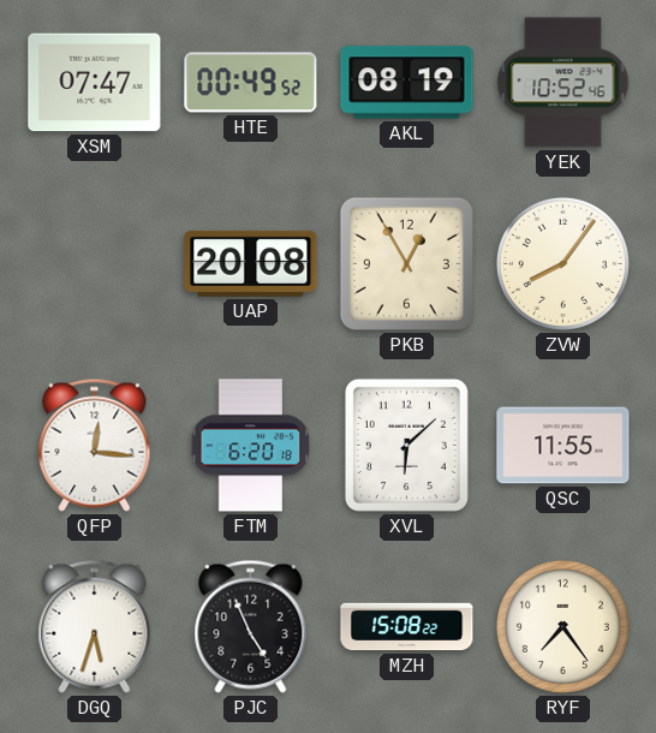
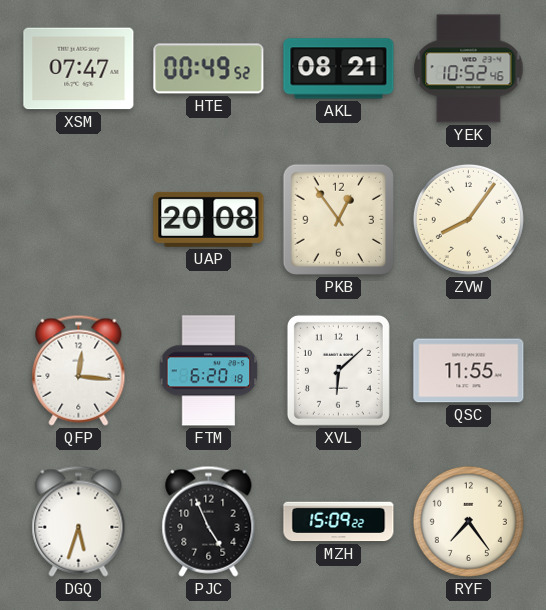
AKL: 08:19 -> 08:21
PKB: 12:55 -> 12:54
MZH: 15:08 -> 15:09
